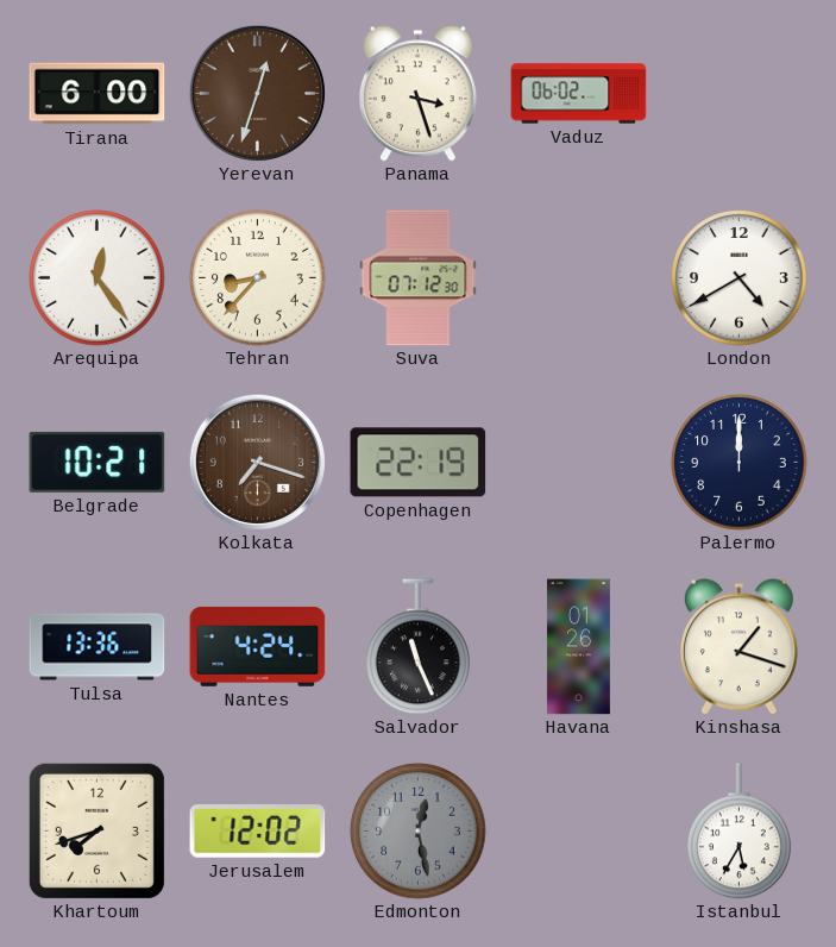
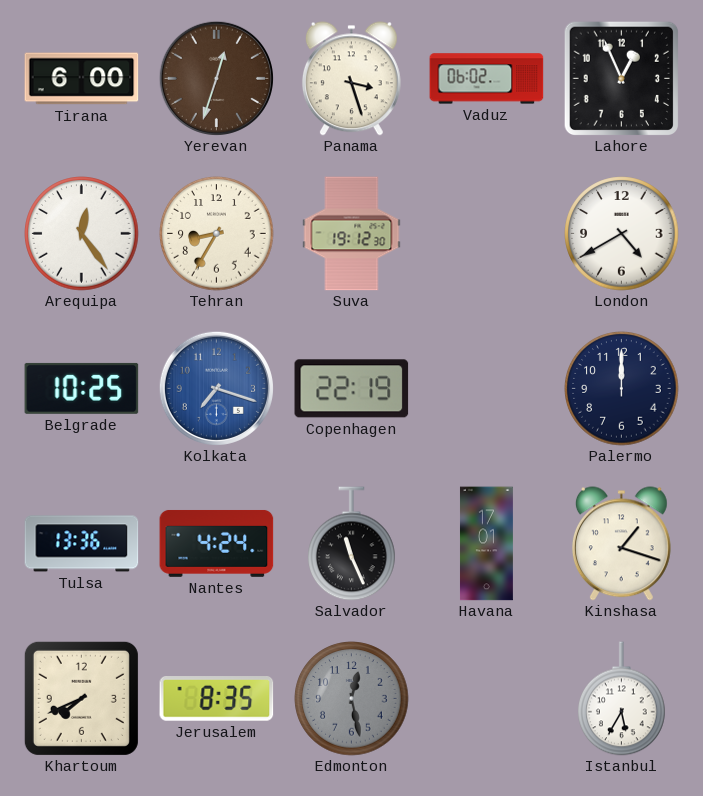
Lahore: none -> 12:56
Tehran: 8:37 -> 8:35
Suva: 07:12 -> 19:12
Belgrade: 10:21 -> 10:25
Kolkata dial: brown -> blue
Havana: 01:26 -> 17:01
Khartoum: 7:42 -> 7:41
Jerusalem: 12:02 -> 8:35
